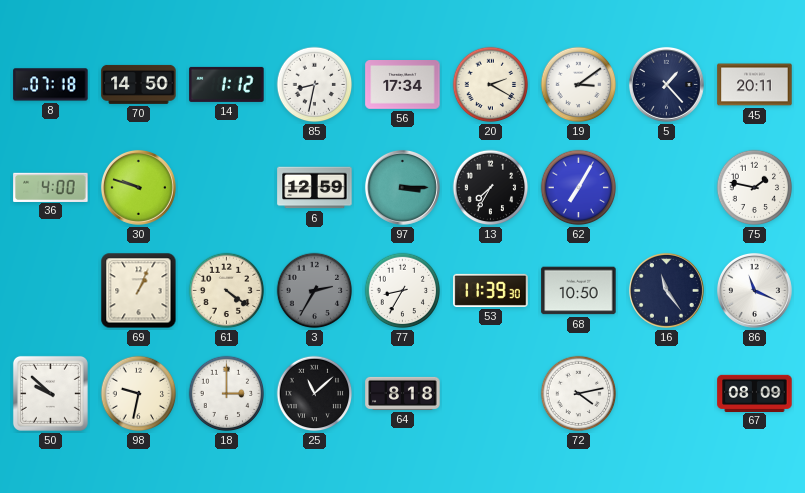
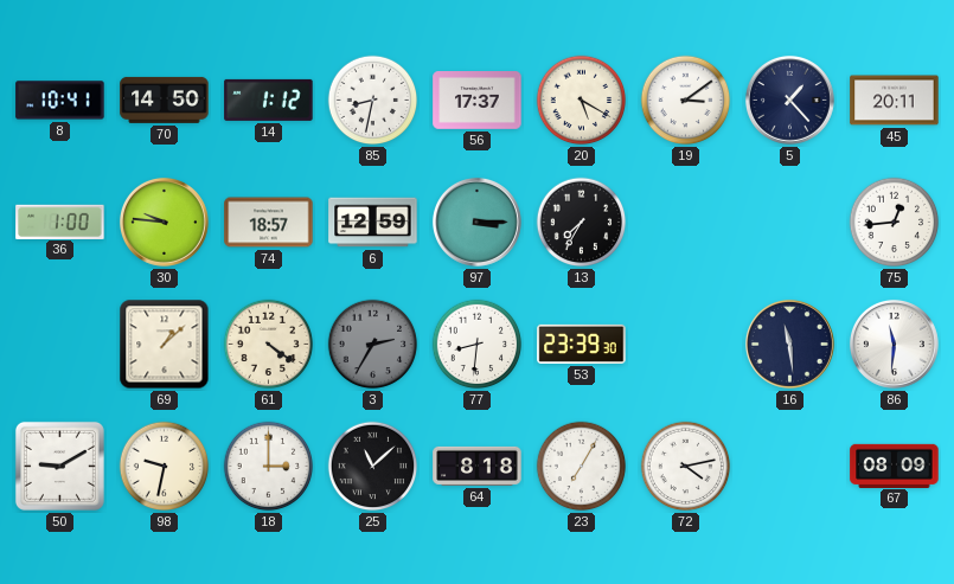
8: 07:18 -> 10:41
56: 17:34 -> 17:37
20: 2:20 -> 5:20
36: 4:00 -> 1:00
30: 9:48 -> 9:46
74: none -> 18:57
62: 7:05 -> none
75: 1:47 -> 12:44
69: 1:04 -> 1:08
77: 8:35 -> 8:31
53: 11:39 -> 23:39
68: 10:50 -> none
16: 11:24 -> 11:29
86: 11:19 -> 11:31
50: 9:52 -> 9:10
23: none -> 7:05
